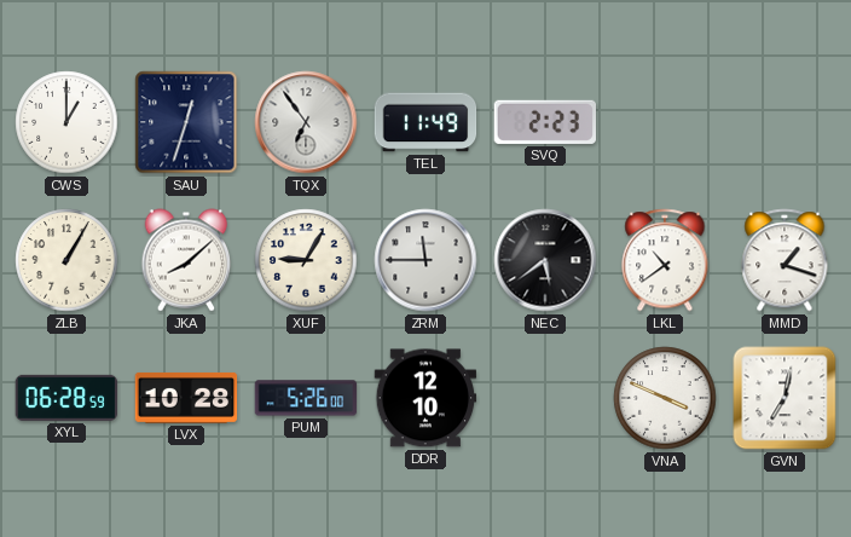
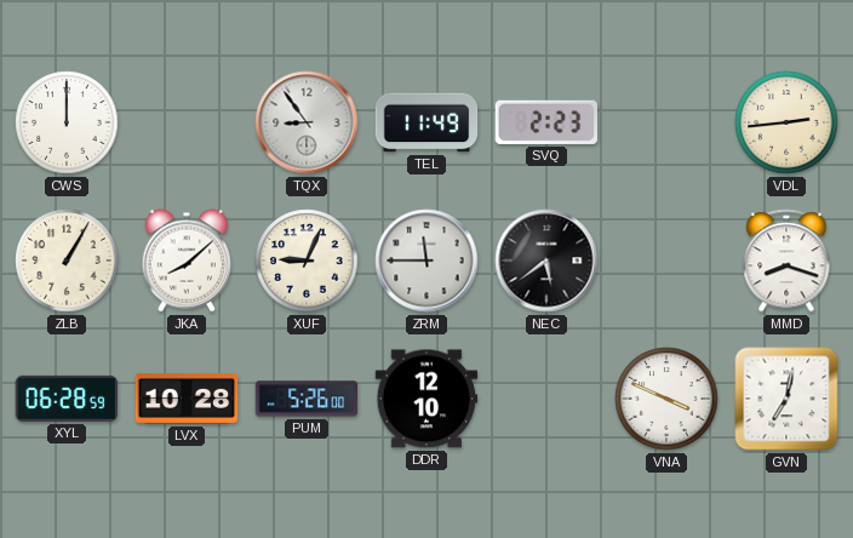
CWS: 1:00 -> 12:00
SAU: 12:33 -> none
TQX: 6:54 -> 8:54
VDL: none -> 2:44
XUF: 9:05 -> 9:04
LKL: 10:39 -> none
MMD: 1:18 -> 8:18
